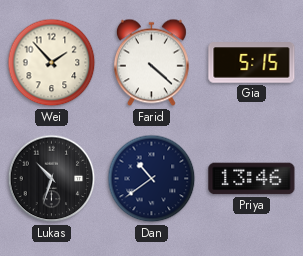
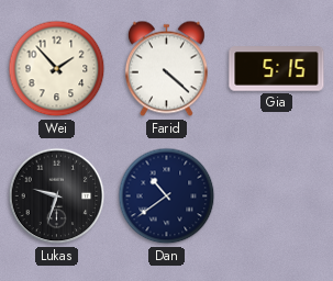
Lukas: 10:33 -> 9:33
Priya: 13:46 -> none
